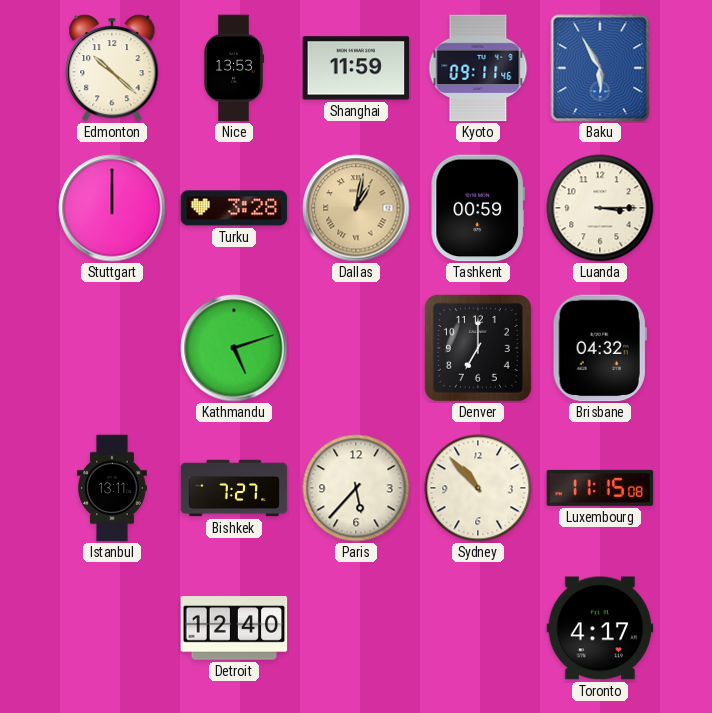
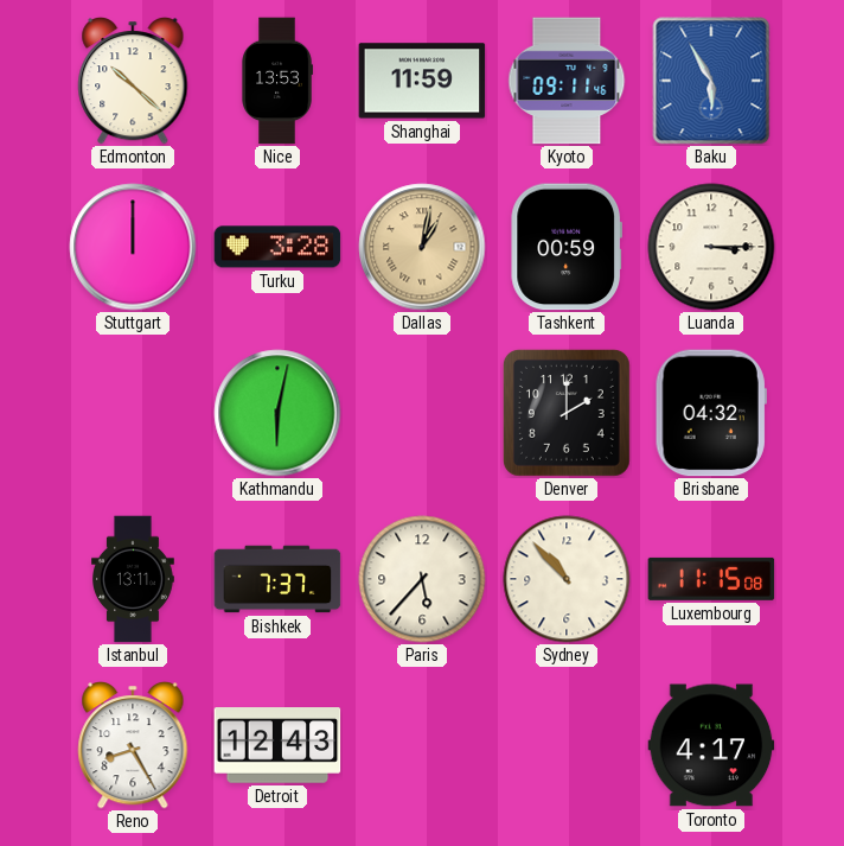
Kathmandu: 5:12 -> 6:02
Denver: 7:00 -> 2:00
Bishkek: 7:27 -> 7:37
Reno: none -> 8:25
Detroit: 12:40 -> 12:43
